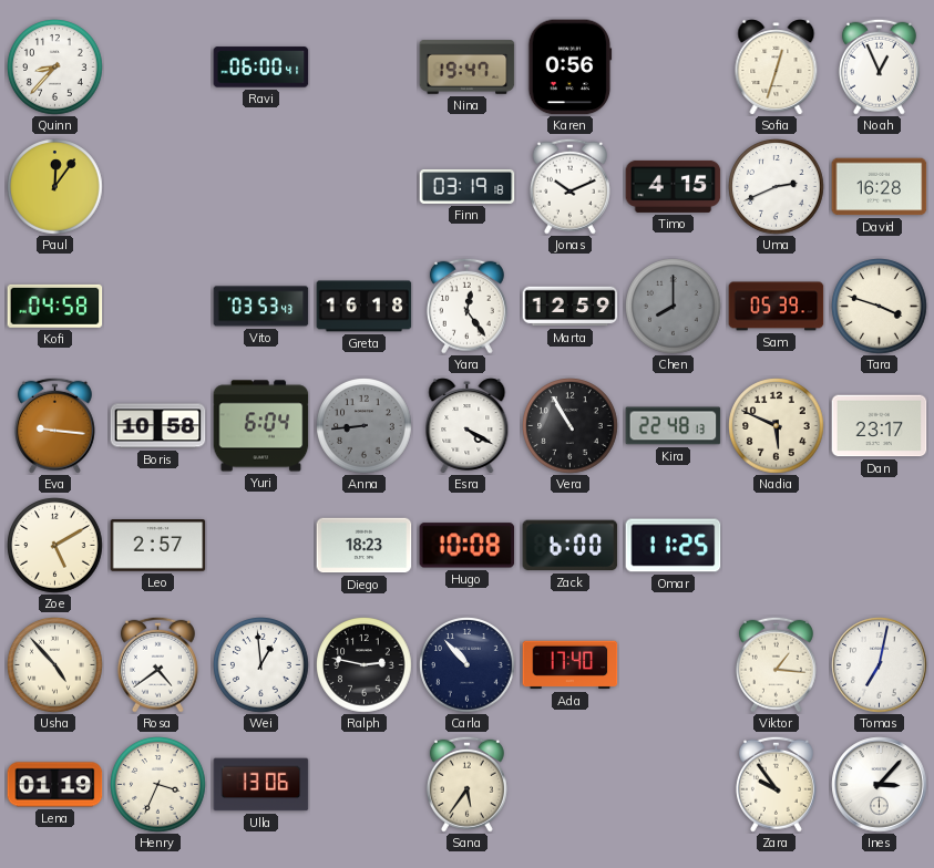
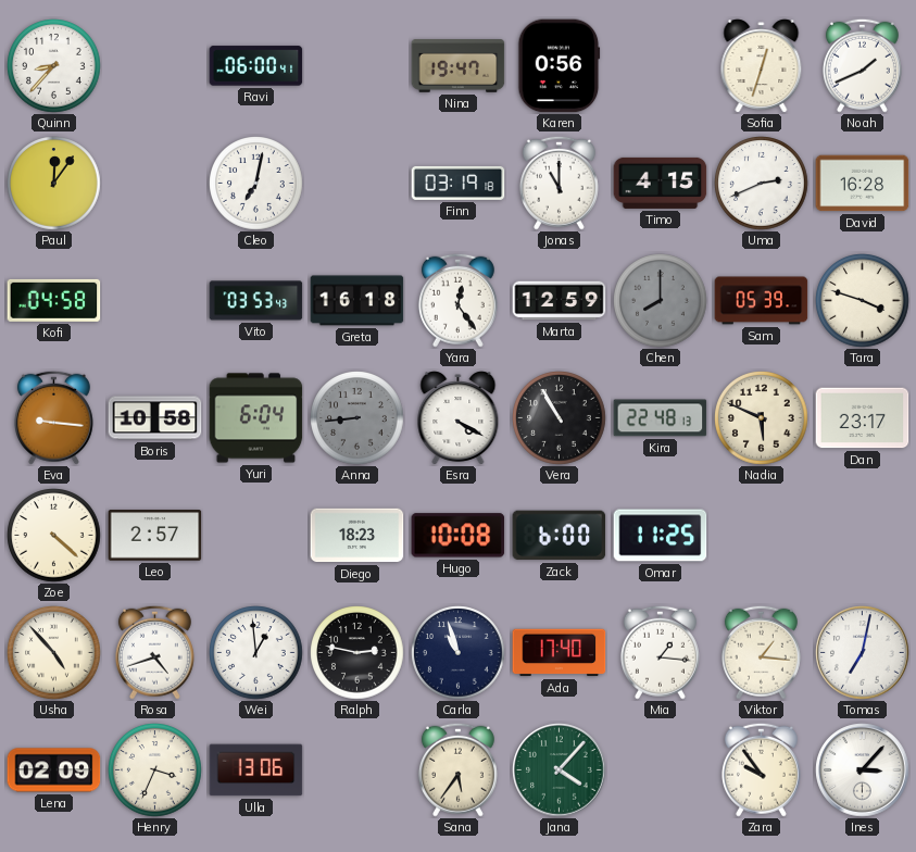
Noah: 12:56 -> 1:41
Cleo: none -> 7:02
Jonas: 10:11 -> 11:00
Zoe: 5:10 -> 4:22
Rosa: 4:39 -> 4:42
Carla: 10:53 -> 10:57
Mia: none -> 1:16
Lena: 01:19 -> 02:09
Jana: none -> 4:07
